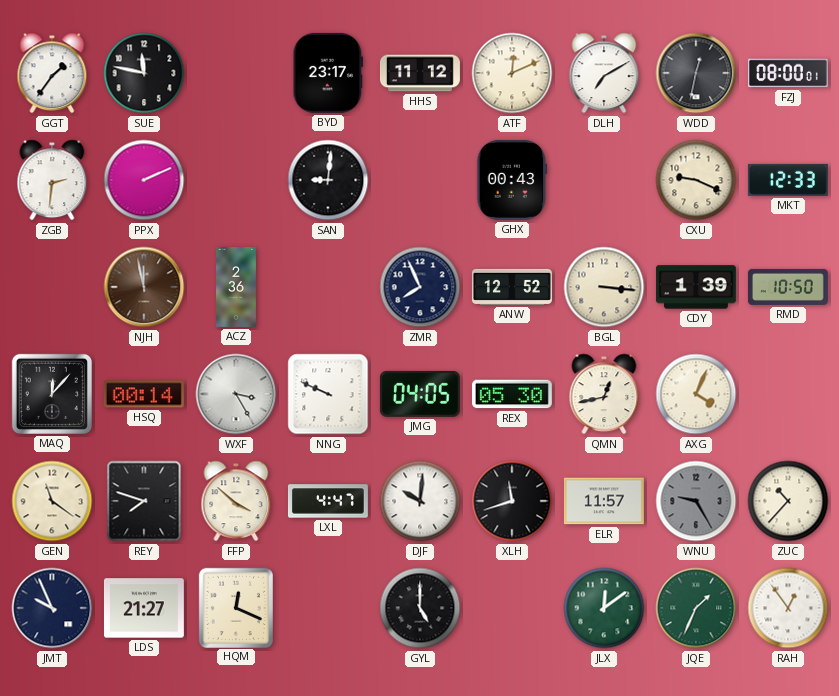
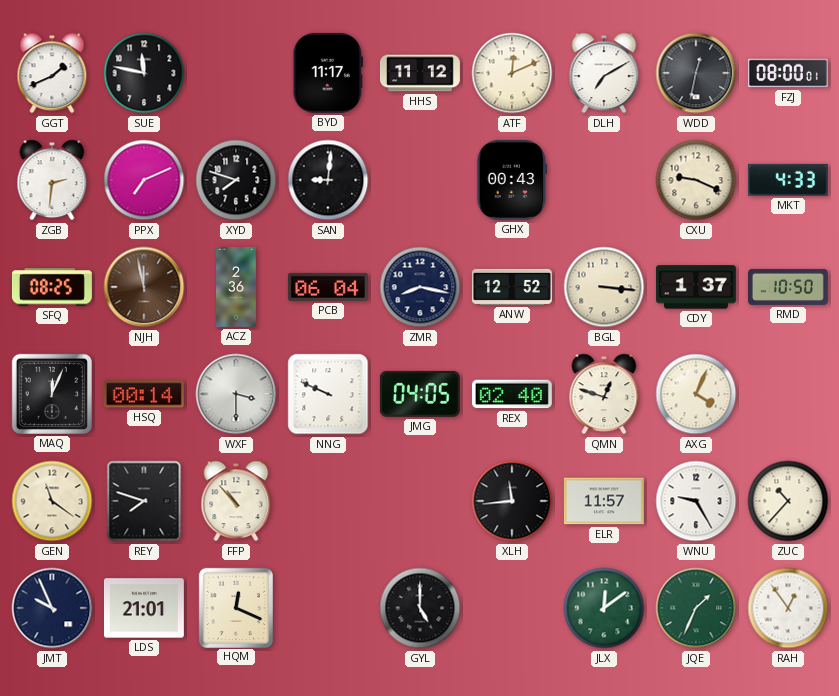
GGT: 1:36 -> 1:41
BYD: 23:17 -> 11:17
PPX: 2:11 -> 7:11
XYD: none -> 7:48
MKT: 12:33 -> 4:33
SFQ: none -> 08:25
PCB: none -> 06:04
ZMR: 7:56 -> 8:17
CDY: 1:39 -> 1:37
MAQ: 12:07 -> 12:04
WXF: 3:25 -> 3:30
REX: 05:30 -> 02:40
QMN: 12:43 -> 12:48
FFP: 3:52 -> 10:53
LXL: 4:47 -> none
DJF: 10:01 -> none
XLH: 11:42 -> 11:44
WNU dial: grey -> white
LDS: 21:27 -> 21:01
